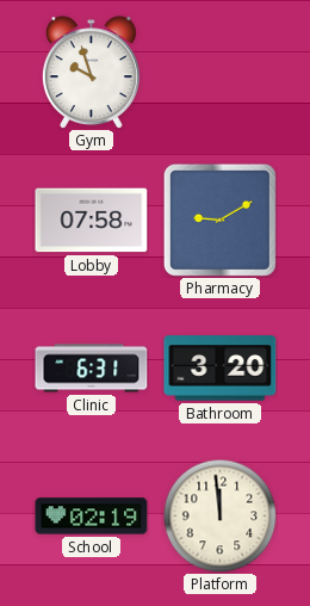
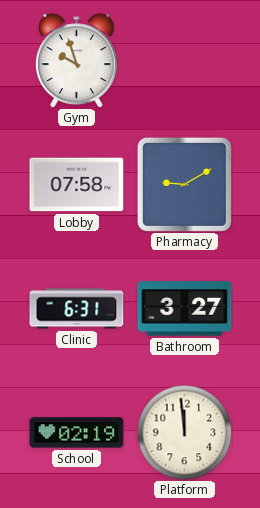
Bathroom: 3:20 -> 3:27
